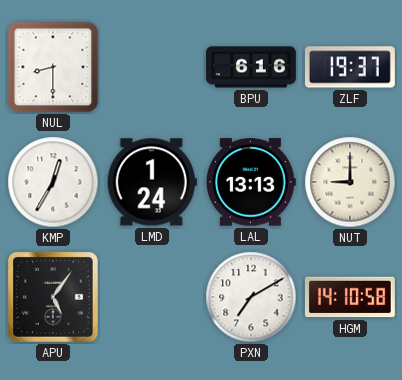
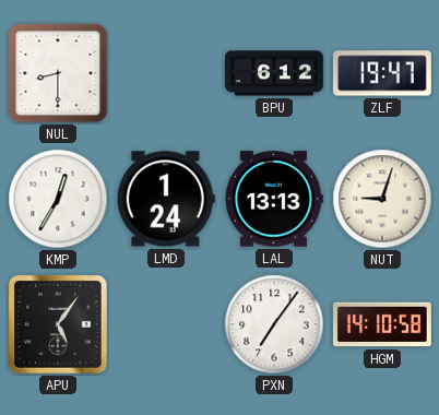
BPU: 6:16 -> 6:12
ZLF: 19:37 -> 19:47
NUT: 9:00 -> 9:03
PXN: 7:10 -> 7:06
